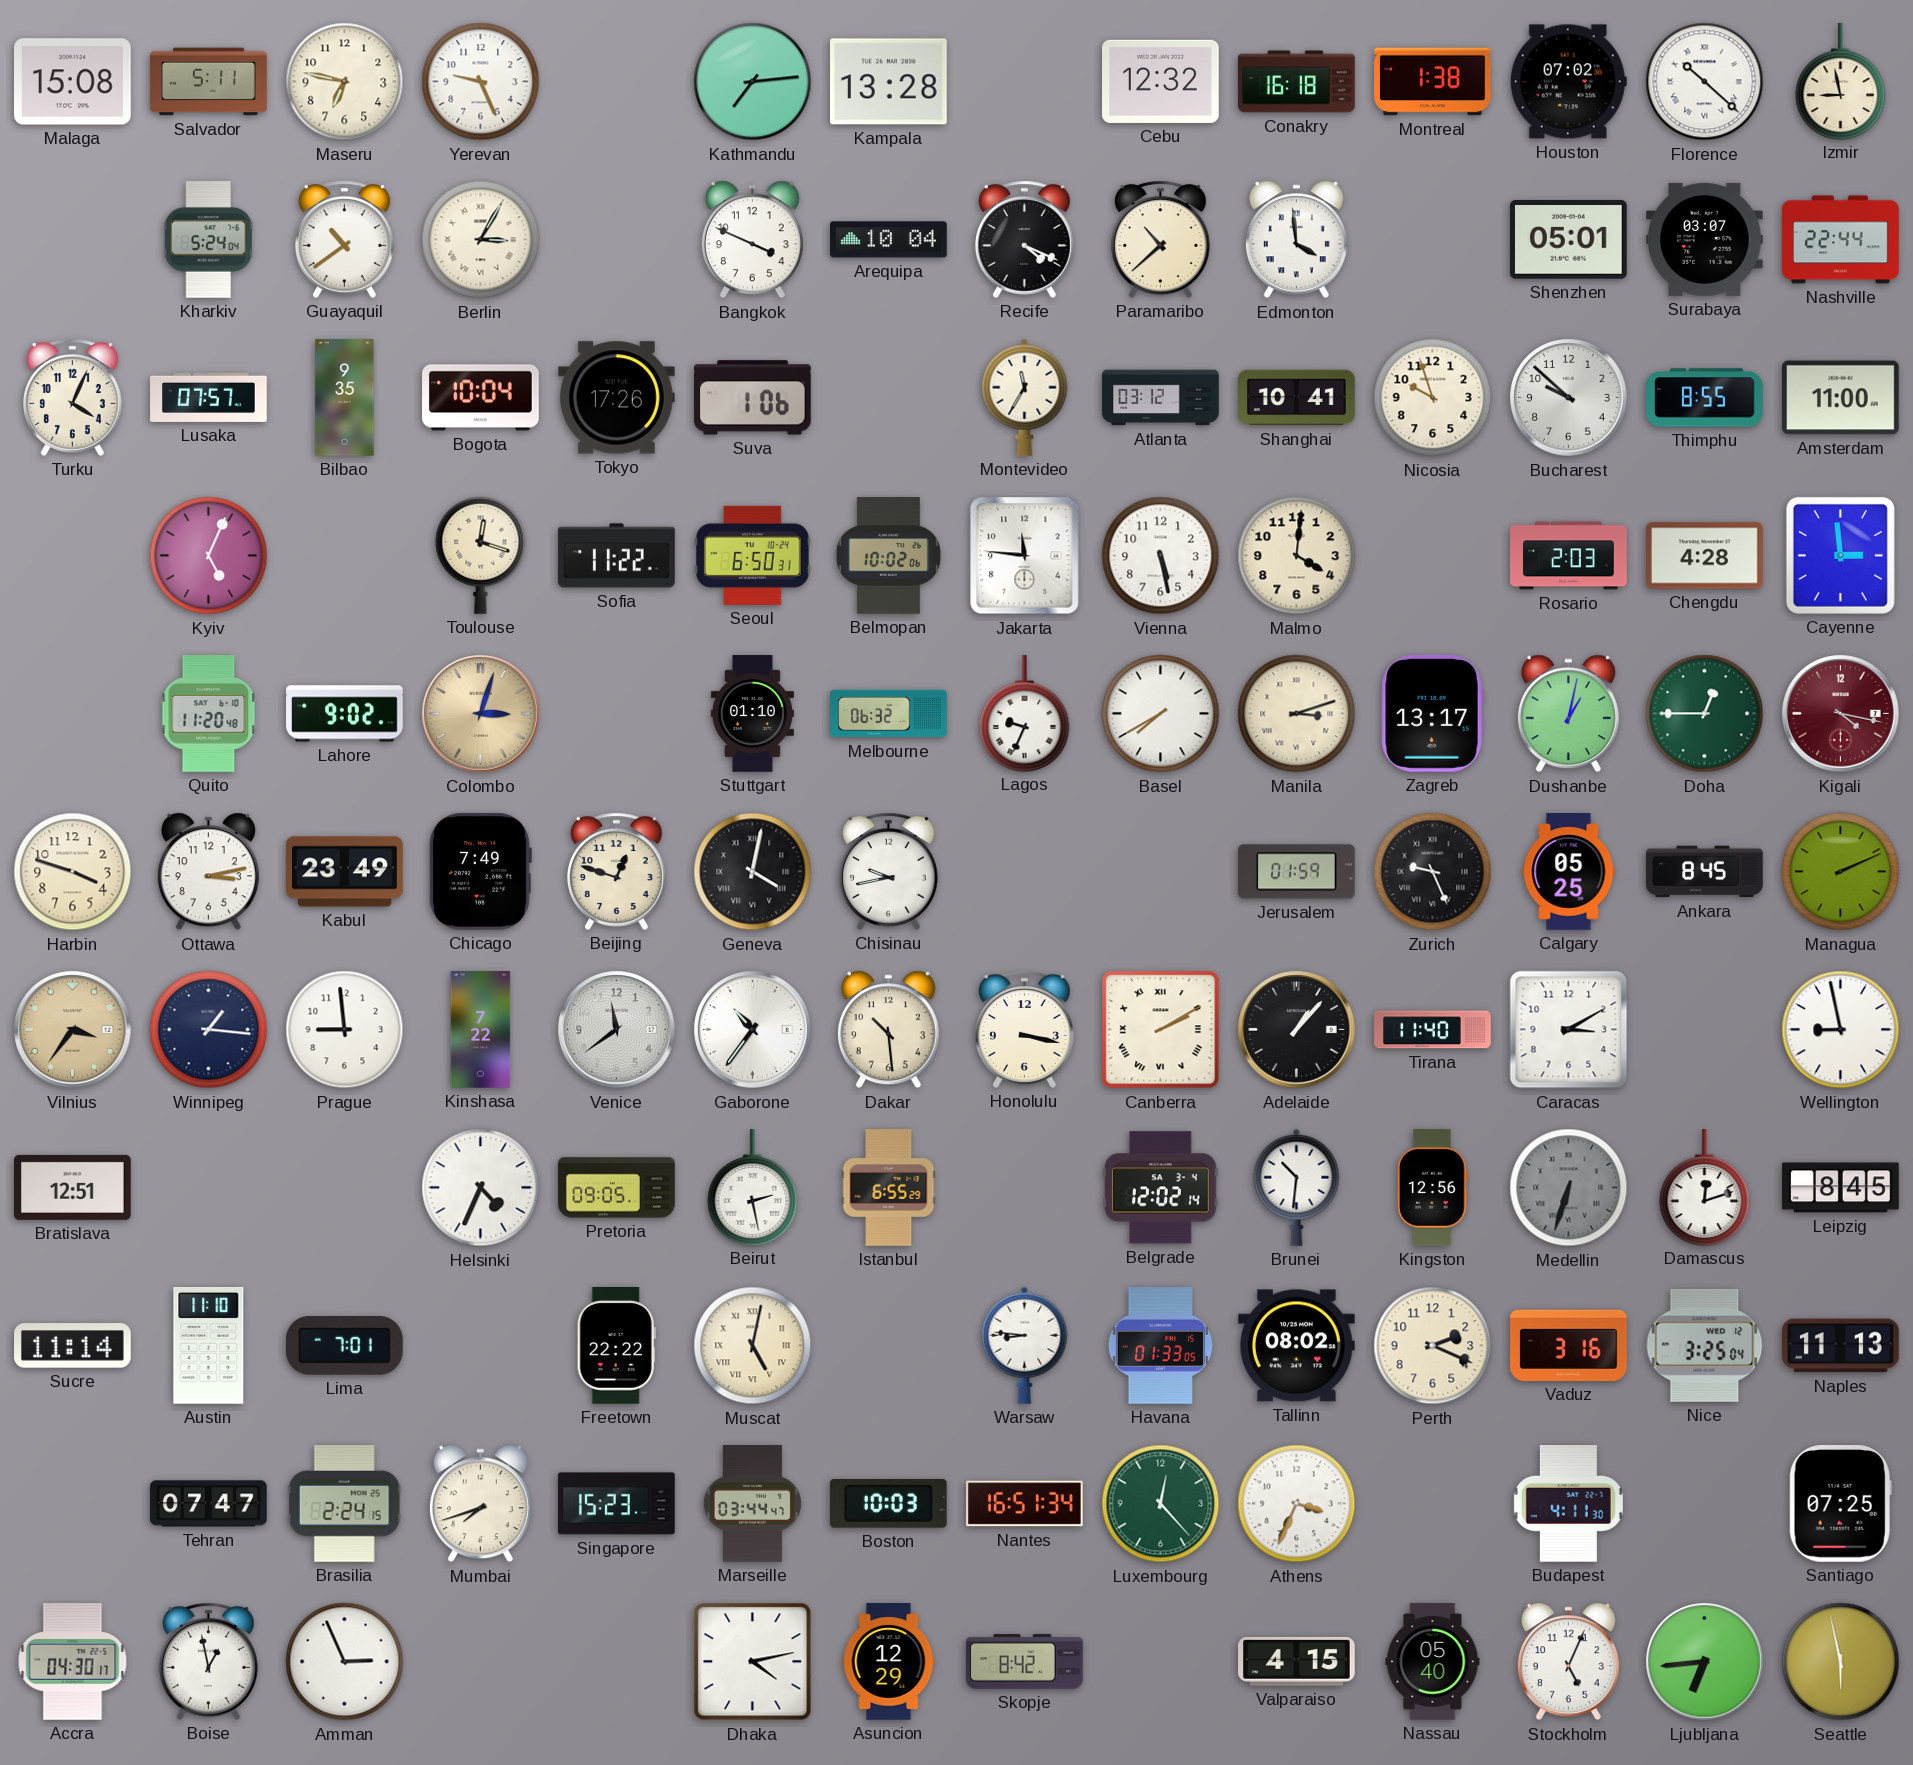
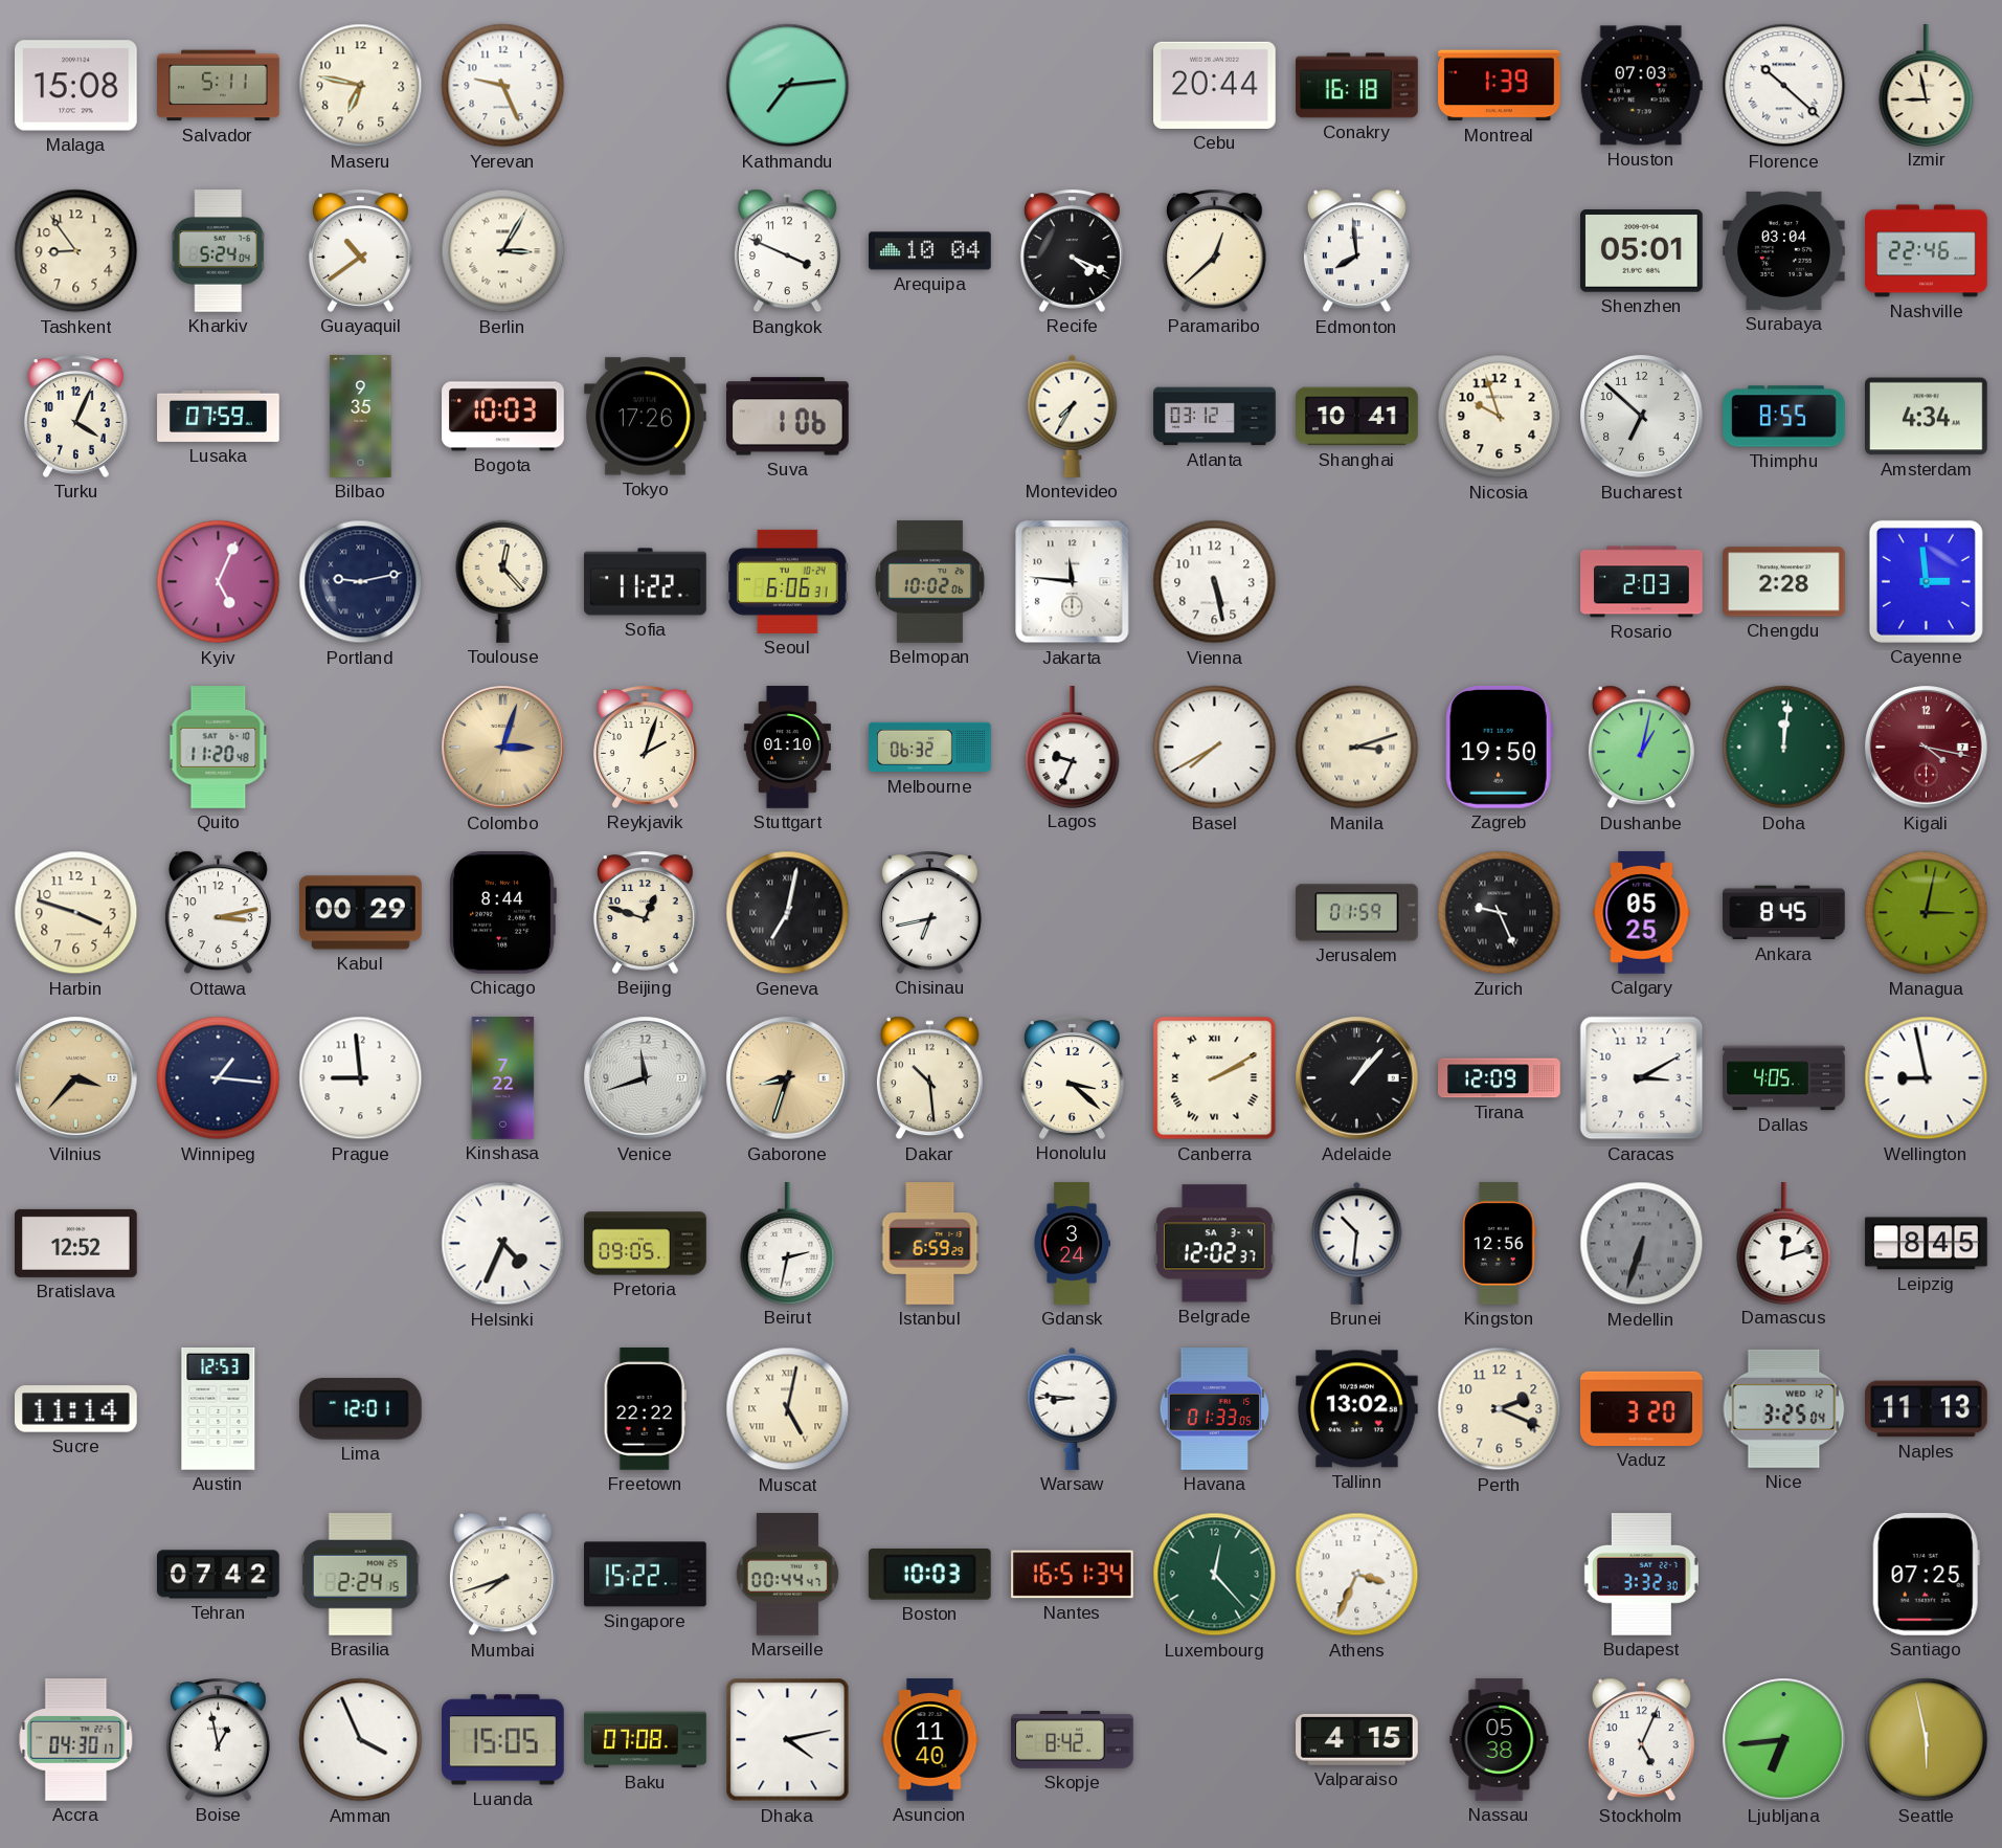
Kampala: 13:28 -> none
Cebu: 12:32 -> 20:44
Montreal: 1:38 -> 1:39
Houston: 07:02 -> 07:03
Tashkent: none -> 8:54
Paramaribo: 10:38 -> 12:38
Edmonton: 3:59 -> 7:59
Surabaya: 03:07 -> 03:04
Nashville: 22:44 -> 22:46
Lusaka: 07:57 -> 07:59
Bogota: 10:04 -> 10:03
Montevideo: 11:35 -> 7:35
Bucharest: 9:52 -> 6:52
Amsterdam: 11:00 -> 4:34
Portland: none -> 9:13
Toulouse: 12:18 -> 12:23
Seoul: 6:50 -> 6:06
Malmo: 4:01 -> none
Chengdu: 4:28 -> 2:28
Lahore: 9:02 -> none
Reykjavik: none -> 2:03
Zagreb: 13:17 -> 19:50
Doha: 12:45 -> 12:01
Kabul: 23:49 -> 00:29
Chicago: 7:49 -> 8:44
Geneva: 4:02 -> 7:02
Chisinau: 9:43 -> 6:43
Managua: 2:11 -> 3:02
Vilnius: 3:36 -> 3:37
Venice: 11:39 -> 11:42
Gaborone: 10:36 -> 8:33
Gaborone dial: white -> champagne
Honolulu: 3:17 -> 3:22
Tirana: 11:40 -> 12:09
Dallas: none -> 4:05
Bratislava: 12:51 -> 12:52
Beirut: 2:28 -> 2:32
Istanbul: 6:55 -> 6:59
Gdansk: none -> 3:24
Belgrade: 12:02:14 -> 12:02:37
Austin: 11:10 -> 12:53
Lima: 7:01 -> 12:01
Tallinn: 08:02 -> 13:02
Vaduz: 3:16 -> 3:20
Tehran: 07:47 -> 07:42
Singapore: 15:23 -> 15:22
Marseille: 03:44 -> 00:44
Budapest: 4:11 -> 3:32
Amman: 2:56 -> 3:56
Luanda: none -> 15:05
Baku: none -> 07:08
Asuncion: 12:29 -> 11:40
Nassau: 05:40 -> 05:38
